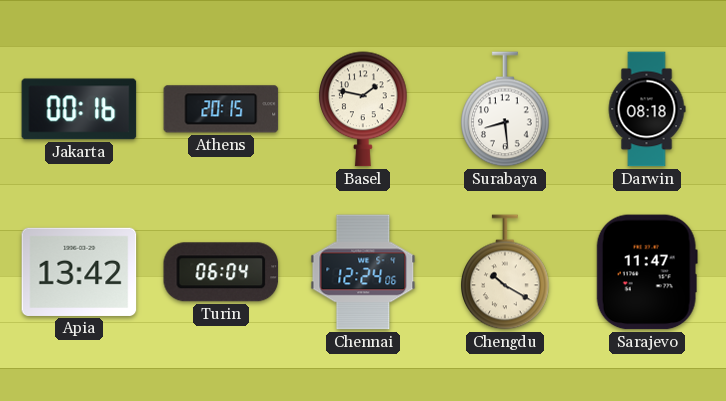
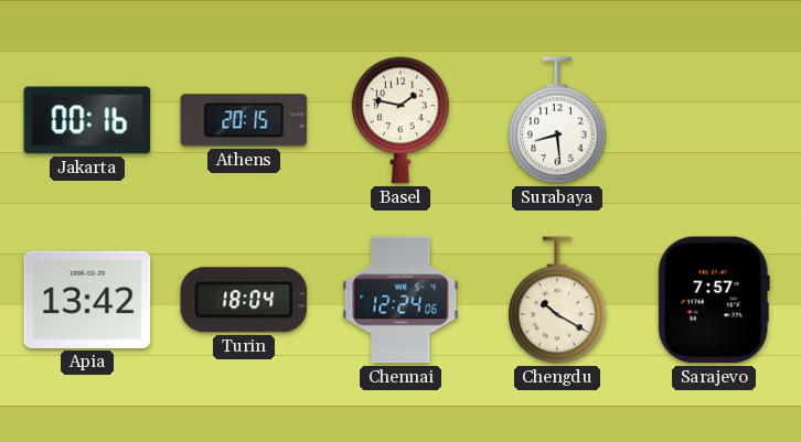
Darwin: 08:18 -> none
Turin: 06:04 -> 18:04
Sarajevo: 11:47 -> 7:57
